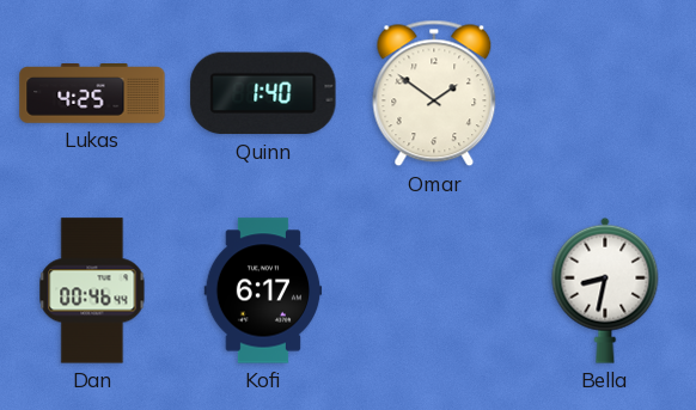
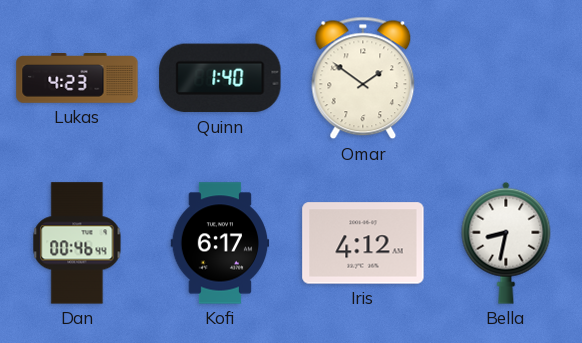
Lukas: 4:25 -> 4:23
Iris: none -> 4:12
